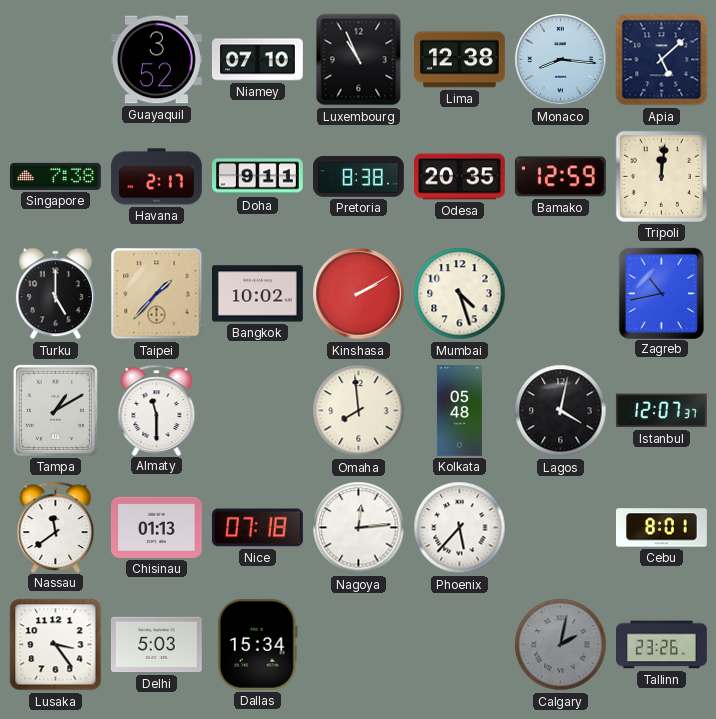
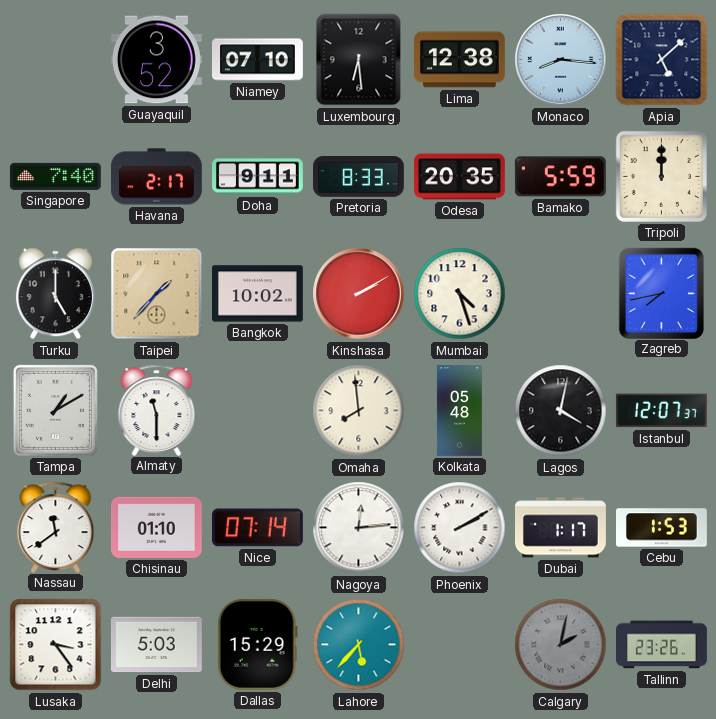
Luxembourg: 10:56 -> 6:29
Singapore: 7:38 -> 7:40
Pretoria: 8:38 -> 8:33
Bamako: 12:59 -> 5:59
Tripoli: 12:01 -> 12:00
Zagreb: 10:43 -> 7:43
Chisinau: 01:13 -> 01:10
Nice: 07:18 -> 07:14
Phoenix: 5:37 -> 2:10
Dubai: none -> 1:17
Cebu: 8:01 -> 1:53
Dallas: 15:34 -> 15:29
Lahore: none -> 5:37
